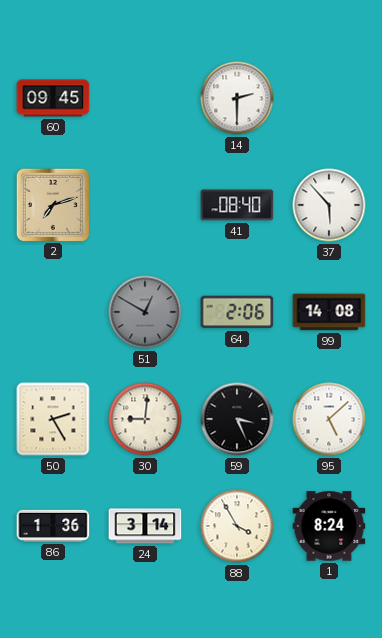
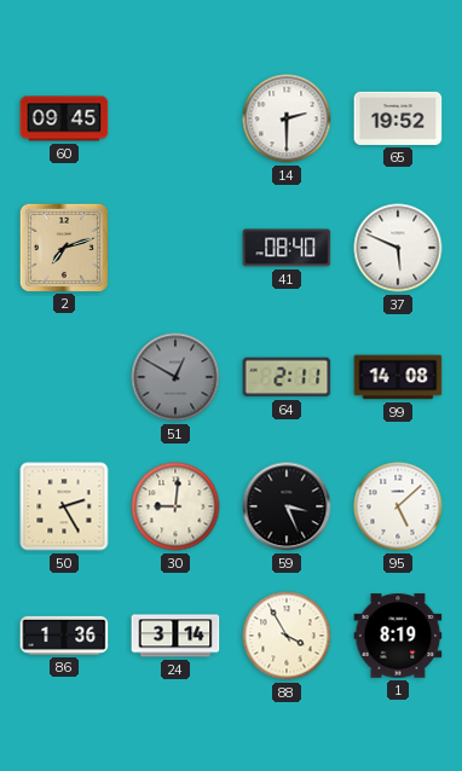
65: none -> 19:52
37: 5:53 -> 5:49
64: 2:06 -> 2:11
1: 8:24 -> 8:19
